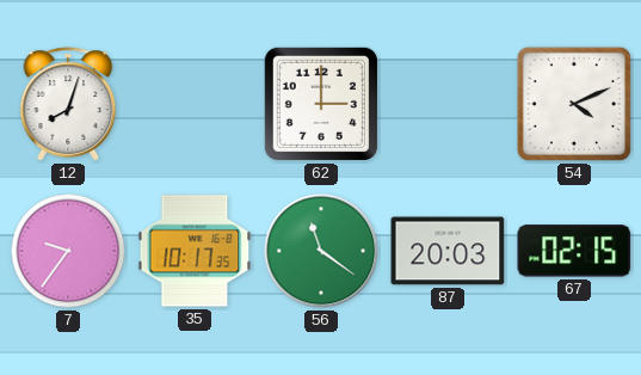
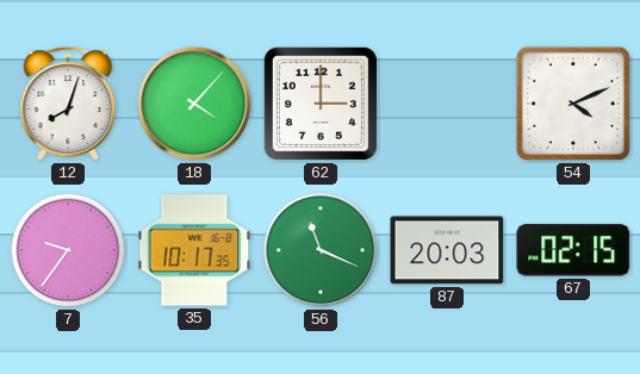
18: none -> 4:07
56: 11:21 -> 11:19
